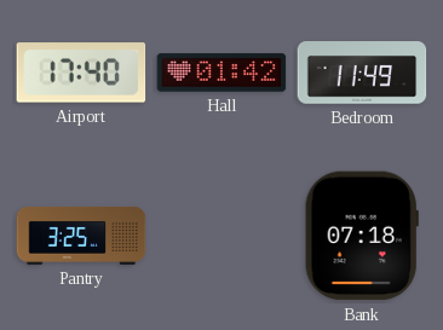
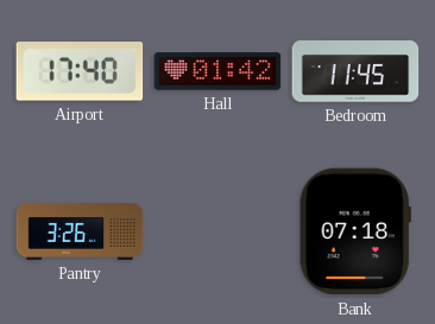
Bedroom: 11:49 -> 11:45
Pantry: 3:25 -> 3:26
